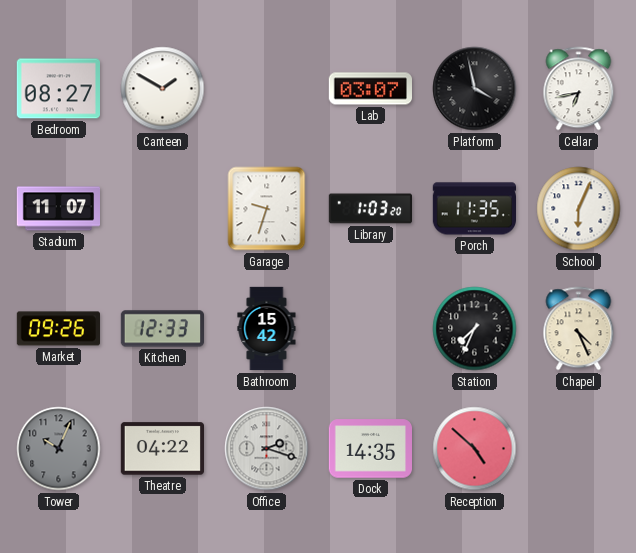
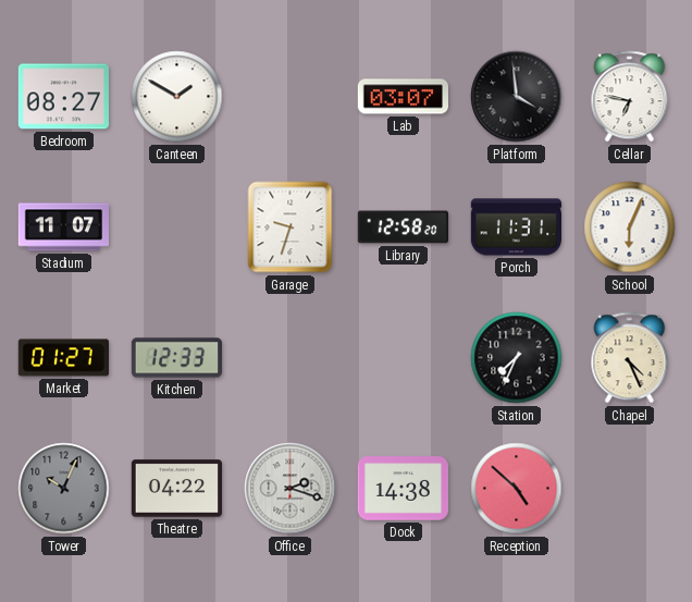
Platform: 3:58 -> 3:59
Cellar: 6:43 -> 6:47
Library: 1:03 -> 12:58
Porch: 11:35 -> 11:31
Market: 09:26 -> 01:27
Bathroom: 15:42 -> none
Dock: 14:35 -> 14:38
